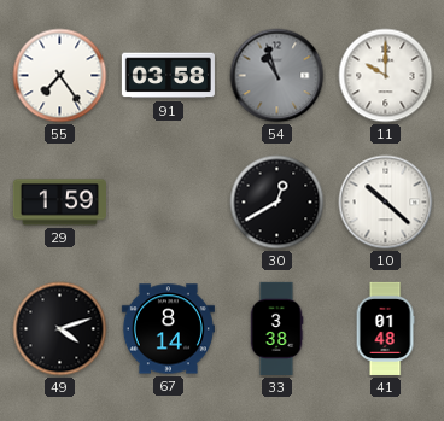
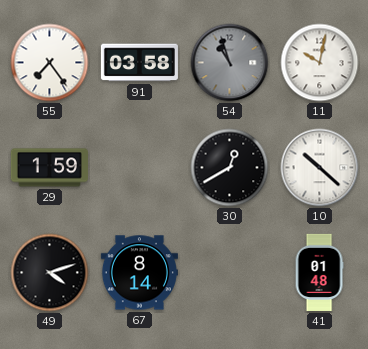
11: 10:00 -> 10:02
33: 3:38 -> none
